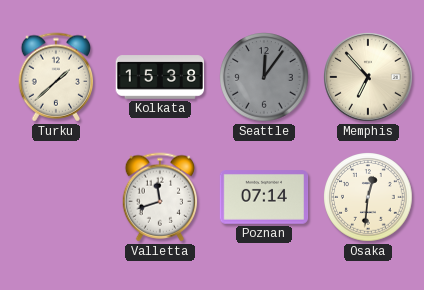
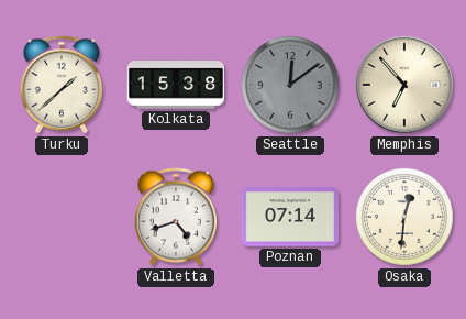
Seattle: 12:06 -> 12:09
Valletta: 11:42 -> 4:42
